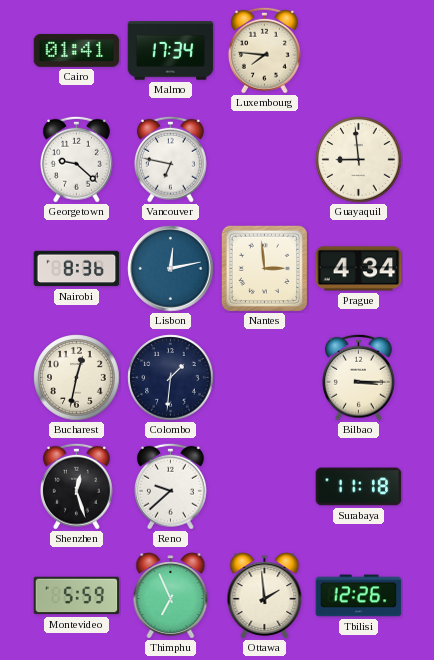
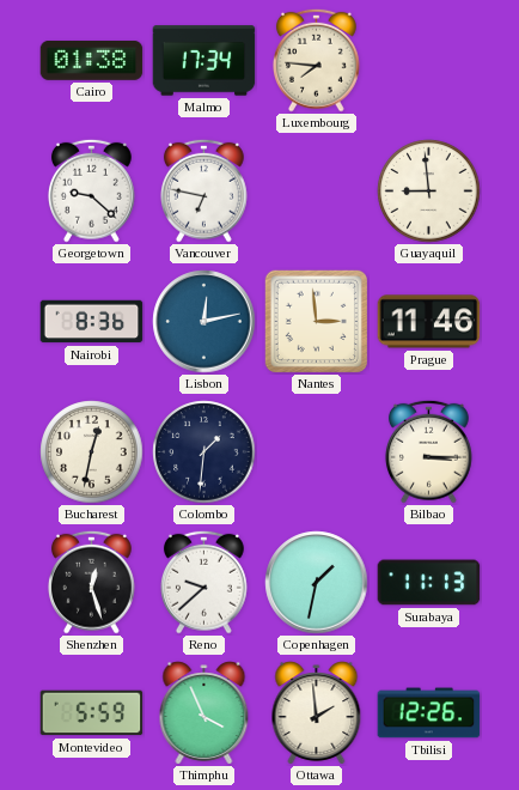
Cairo: 01:41 -> 01:38
Prague: 4:34 -> 11:46
Copenhagen: none -> 1:32
Surabaya: 11:18 -> 11:13
Thimphu: 6:56 -> 3:56
